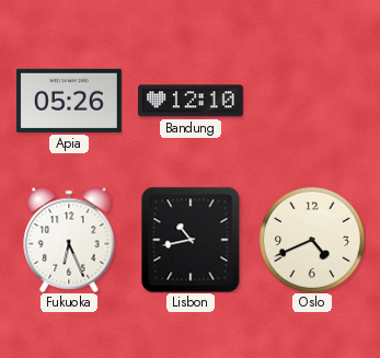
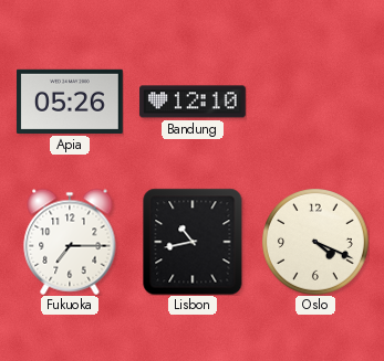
Fukuoka: 6:26 -> 7:15
Oslo: 4:41 -> 4:19
